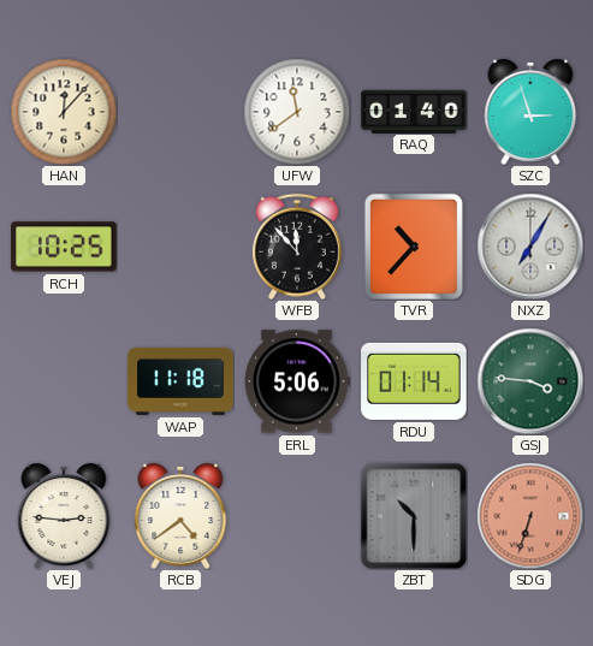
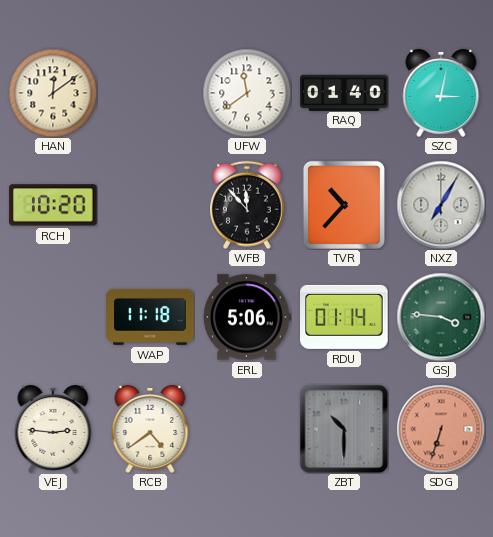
HAN: 12:07 -> 12:09
SZC: 2:57 -> 3:02
RCH: 10:25 -> 10:20
